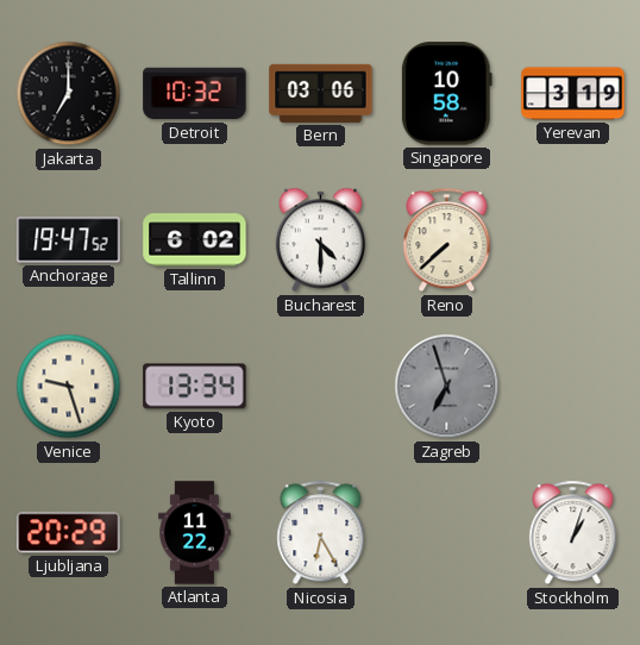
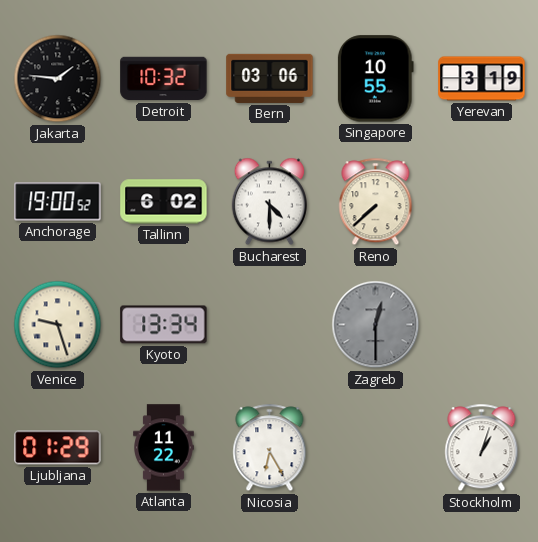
Jakarta: 7:00 -> 1:46
Singapore: 10:58 -> 10:55
Anchorage: 19:47 -> 19:00
Zagreb: 6:57 -> 12:30
Ljubljana: 20:29 -> 01:29
